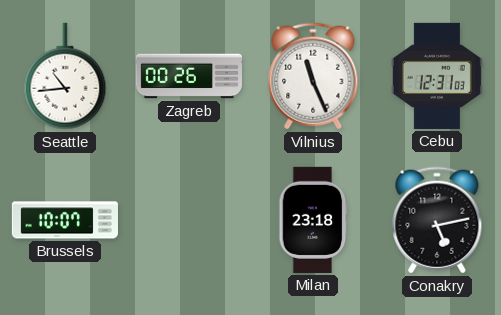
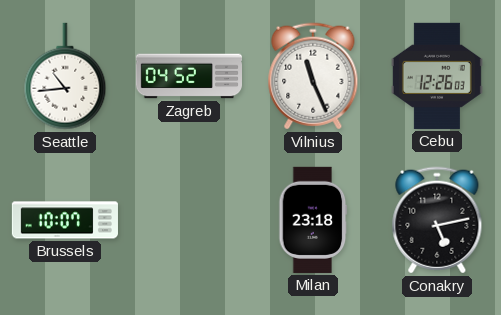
Zagreb: 00:26 -> 04:52
Cebu: 12:31 -> 12:26
